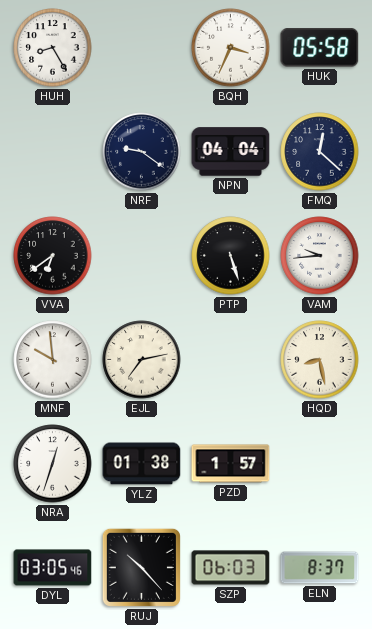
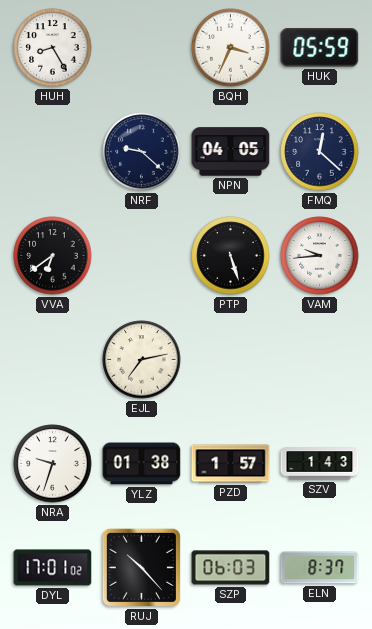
HUK: 05:58 -> 05:59
NRF: 9:21 -> 9:22
NPN: 04:04 -> 04:05
MNF: 9:59 -> none
HQD: 8:28 -> none
NRA: 12:33 -> 9:33
SZV: none -> 1:43
DYL: 03:05 -> 17:01
